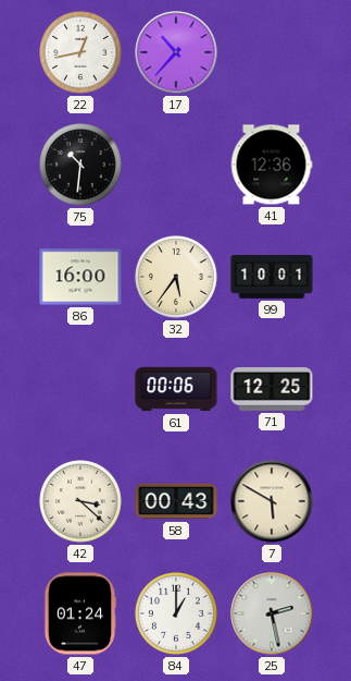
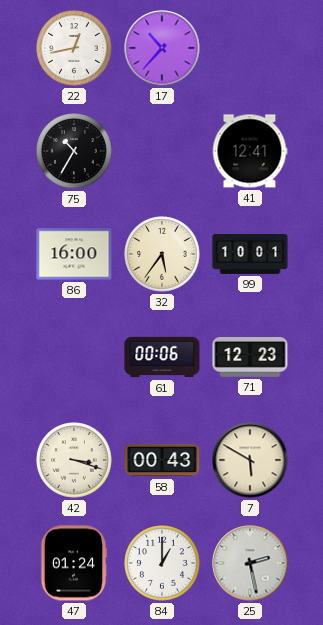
75: 10:31 -> 10:35
41: 12:36 -> 12:41
71: 12:25 -> 12:23
42: 3:22 -> 3:18
